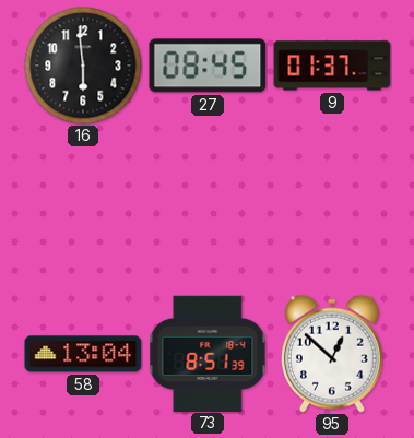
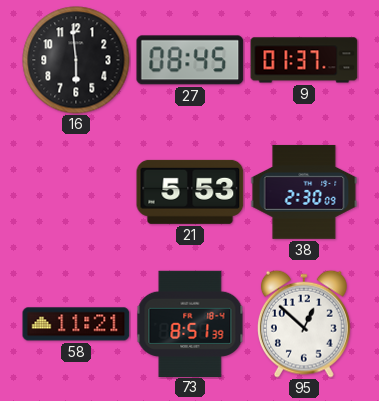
21: none -> 5:53
38: none -> 2:30
58: 13:04 -> 11:21
